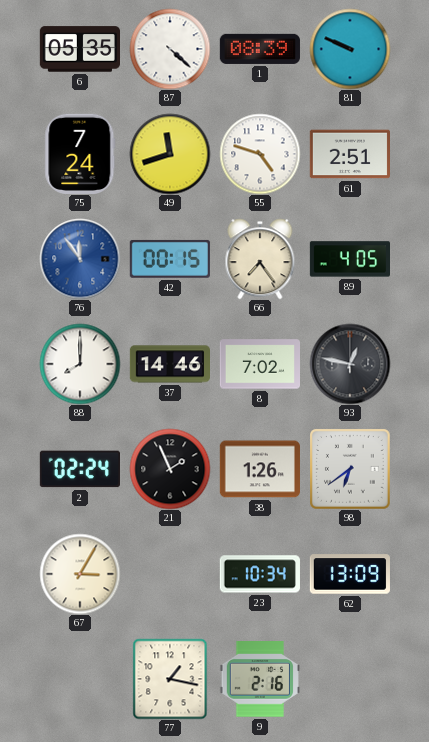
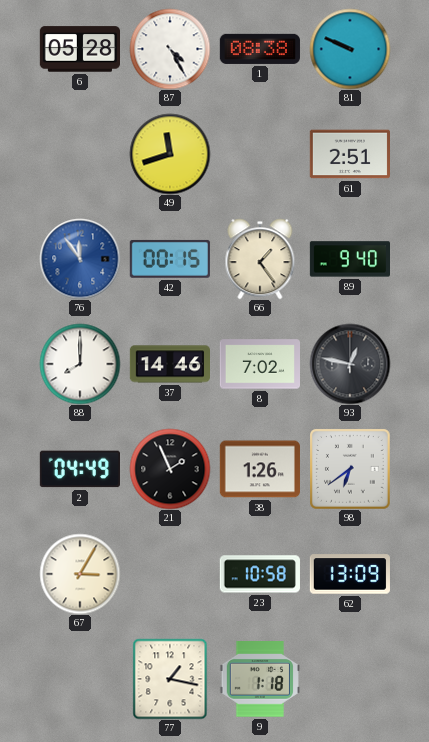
6: 05:35 -> 05:28
87: 4:22 -> 4:25
1: 08:39 -> 08:38
75: 7:24 -> none
55: 4:48 -> none
66: 7:24 -> 1:24
89: 4:05 -> 9:40
2: 02:24 -> 04:49
23: 10:34 -> 10:58
9: 2:16 -> 1:18
